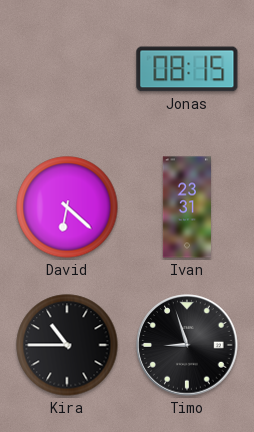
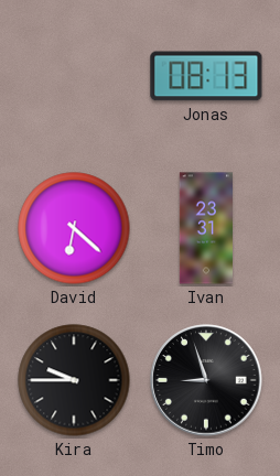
Jonas: 08:15 -> 08:13
Kira: 10:45 -> 9:45
